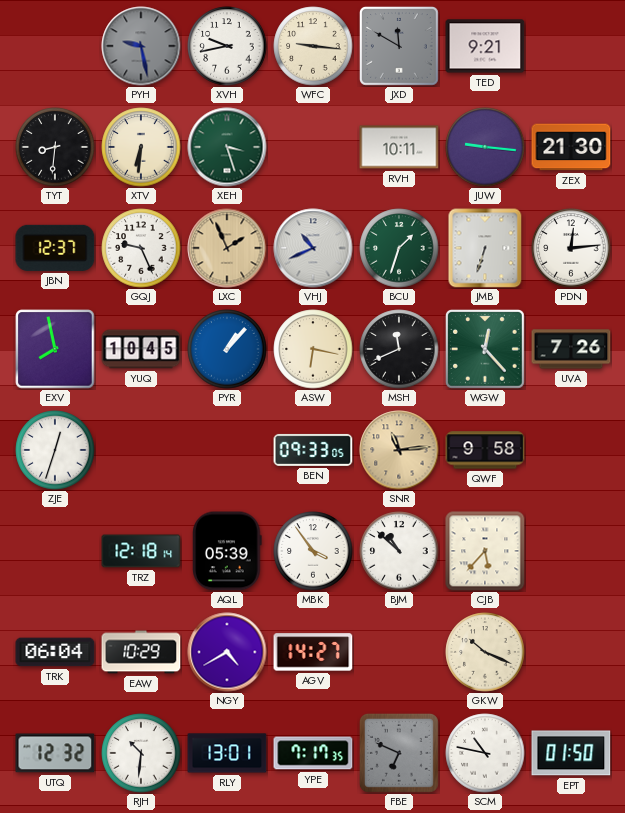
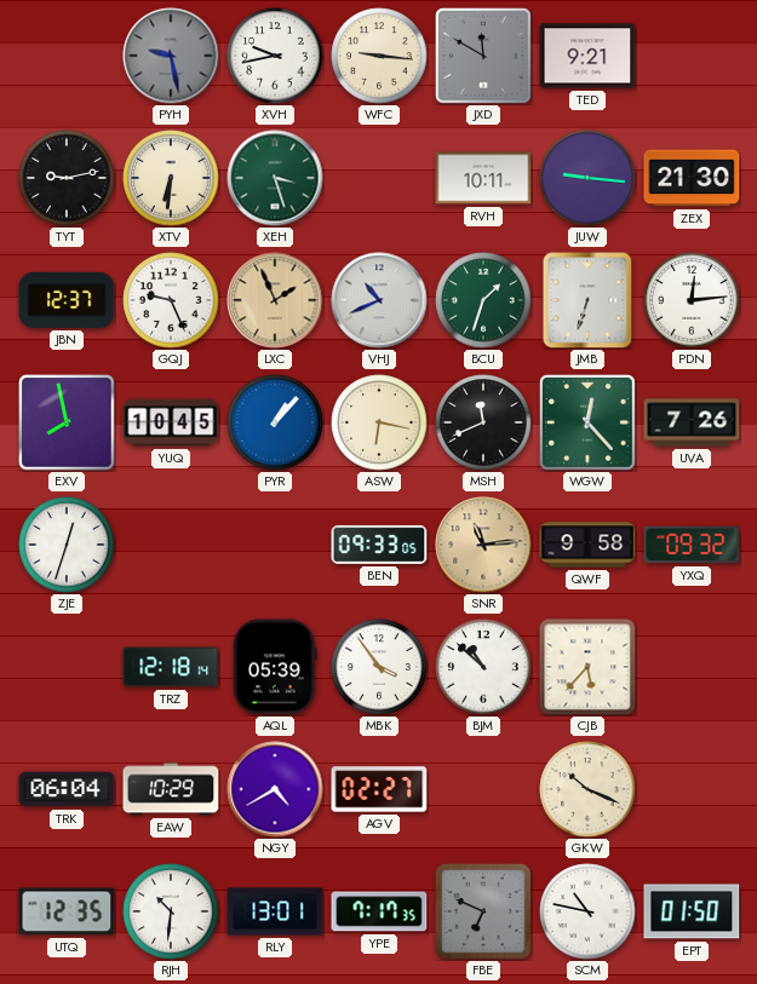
TYT: 8:31 -> 9:13
YXQ: none -> 09:32
AGV: 14:27 -> 02:27
UTQ: 12:32 -> 12:35
